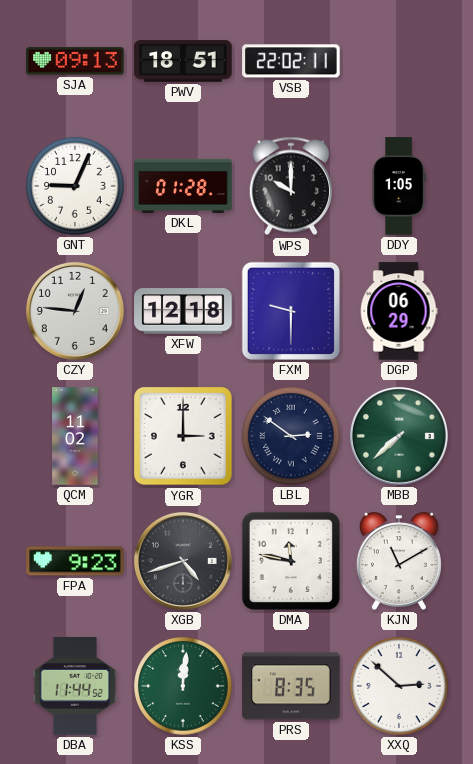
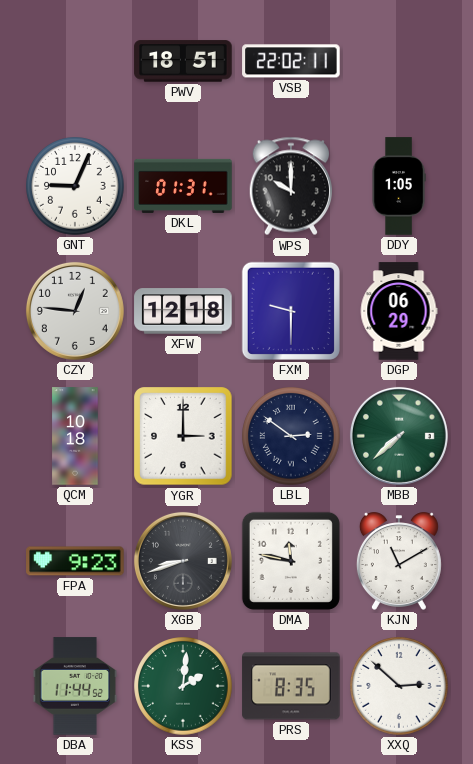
SJA: 09:13 -> none
DKL: 01:28 -> 01:31
QCM: 11:02 -> 10:18
XGB: 4:42 -> 8:42
KSS: 12:01 -> 2:01
